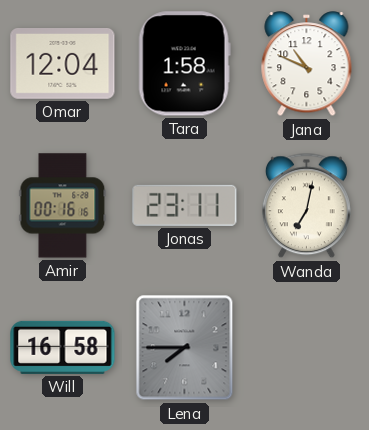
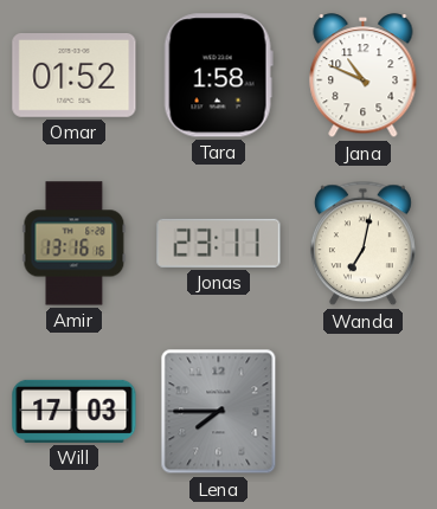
Omar: 12:04 -> 01:52
Amir: 00:16 -> 13:16
Will: 16:58 -> 17:03
